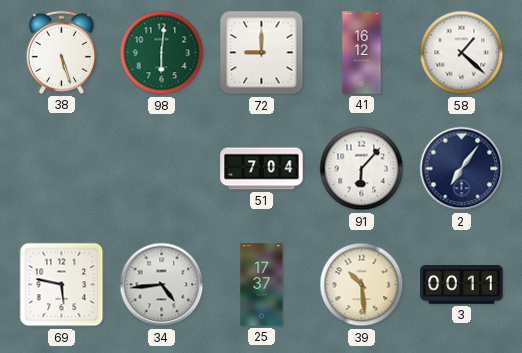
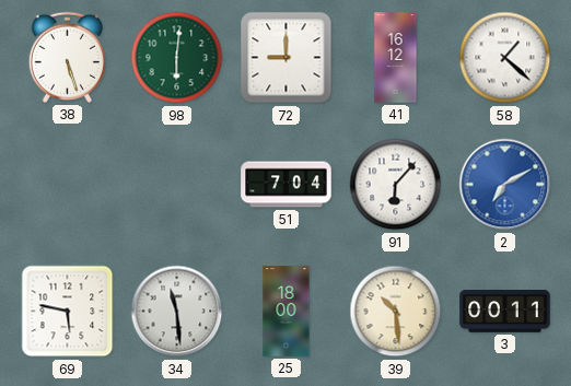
2: 7:06 -> 7:10
2 dial: navy -> blue
34: 4:44 -> 11:29
25: 17:37 -> 18:00
